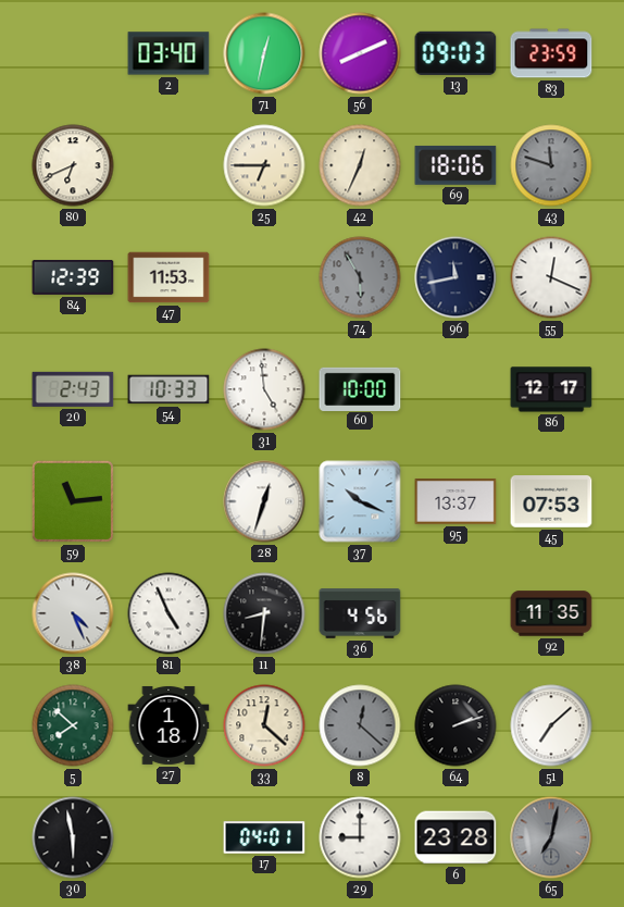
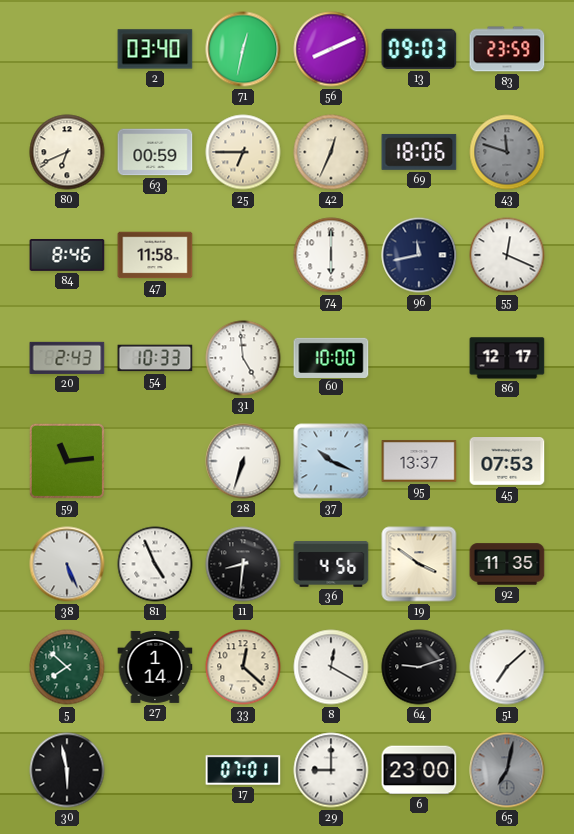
63: none -> 00:59
84: 12:39 -> 8:46
47: 11:53 -> 11:58
74: 5:55 -> 6:00
74 dial: grey -> white
28: 12:33 -> 6:33
38: 4:26 -> 5:26
19: none -> 3:51
27: 1:18 -> 1:14
8: 12:22 -> 12:20
8 dial: grey -> white
64: 2:12 -> 9:12
17: 04:01 -> 07:01
6: 23:28 -> 23:00
